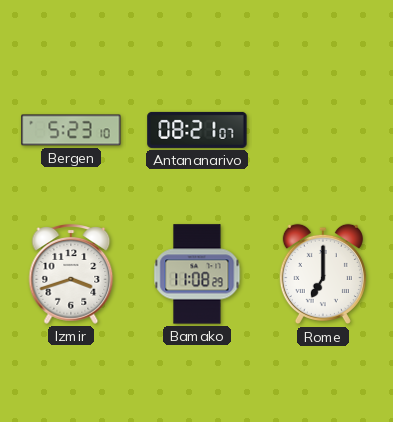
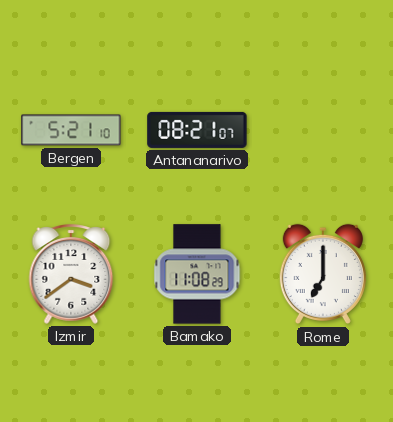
Bergen: 5:23 -> 5:21
Izmir: 3:42 -> 3:39
